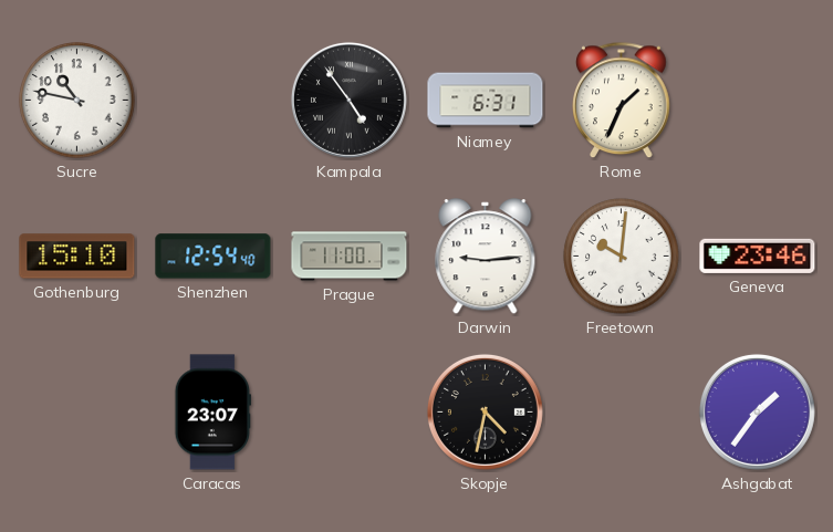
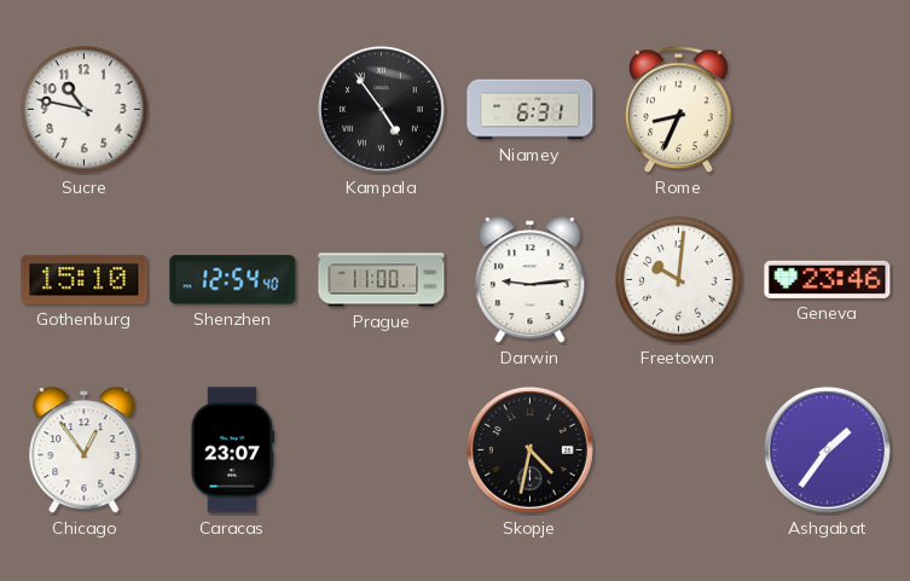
Rome: 1:34 -> 8:34
Chicago: none -> 12:54
